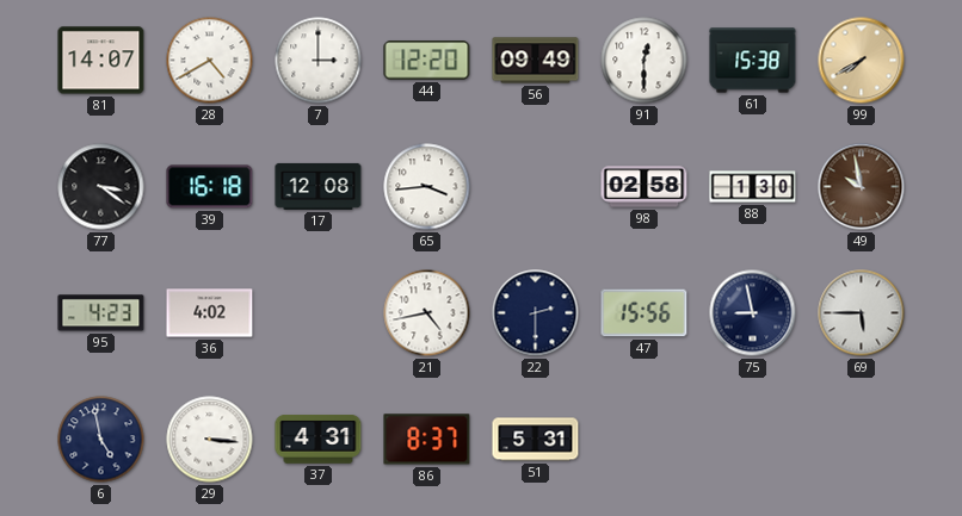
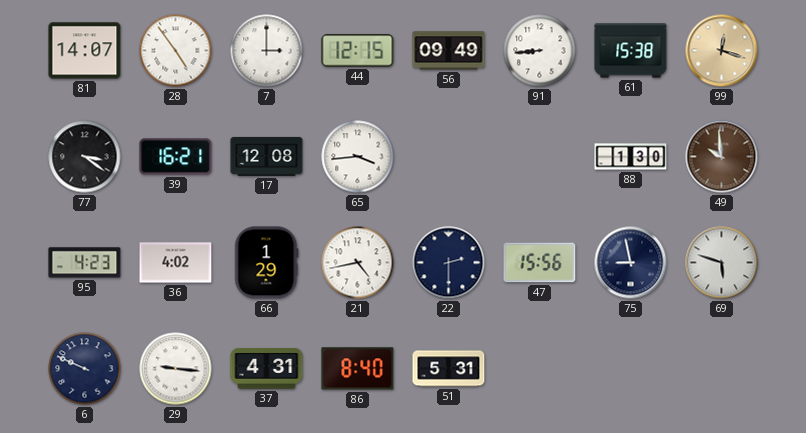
28: 4:40 -> 4:54
44: 12:20 -> 12:15
91: 12:30 -> 8:44
99: 7:40 -> 12:18
39: 16:18 -> 16:21
98: 02:58 -> none
49: 9:58 -> 9:59
66: none -> 1:29
69: 5:45 -> 5:48
6: 4:58 -> 9:49
29: 3:16 -> 9:16
86: 8:37 -> 8:40
